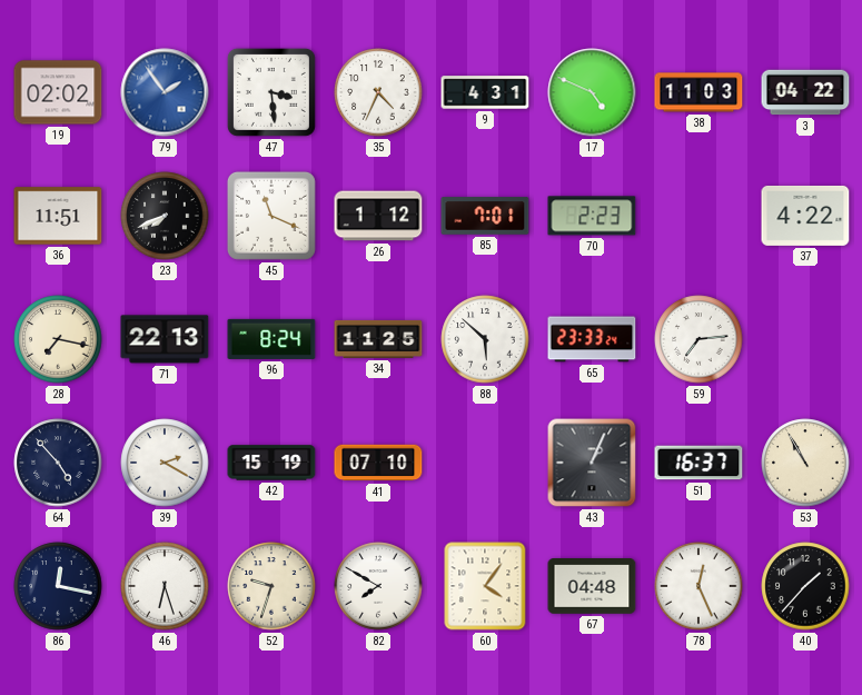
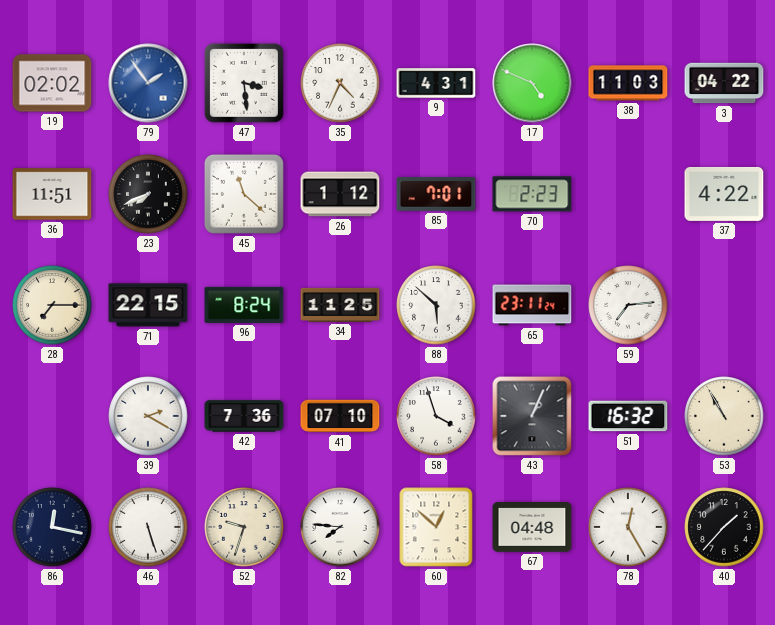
45: 11:19 -> 11:22
28: 7:17 -> 7:15
71: 22:13 -> 22:15
65: 23:33 -> 23:11
64: 4:53 -> none
42: 15:19 -> 7:36
58: none -> 3:57
51: 16:37 -> 16:32
46: 6:27 -> 5:27
82: 7:50 -> 7:46
60: 4:06 -> 12:52
78: 12:26 -> 12:25
